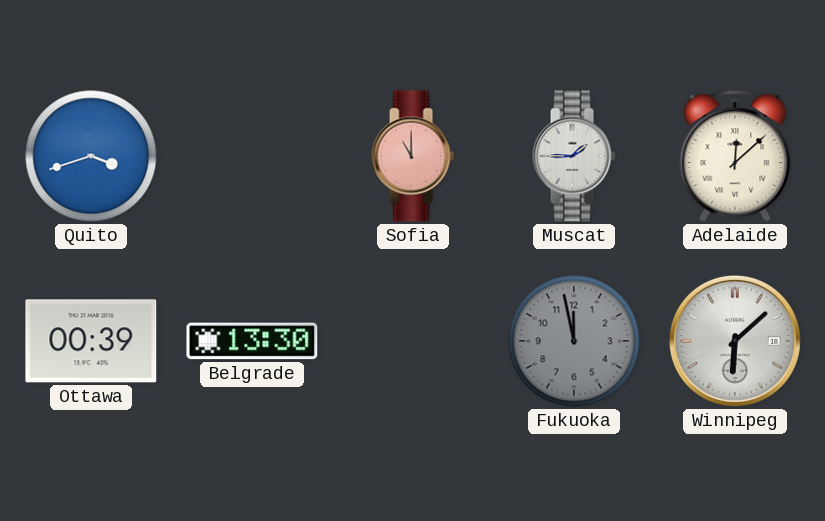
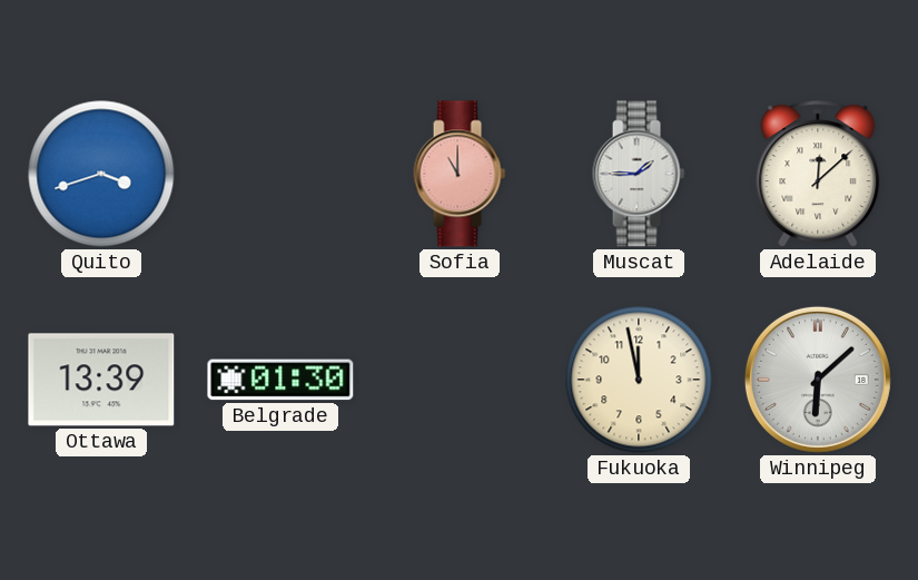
Ottawa: 00:39 -> 13:39
Belgrade: 13:30 -> 01:30
Fukuoka dial: grey -> cream
